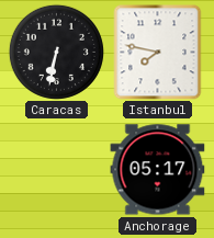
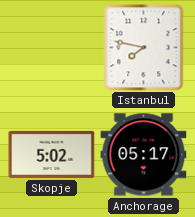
Caracas: 6:32 -> none
Skopje: none -> 5:02
